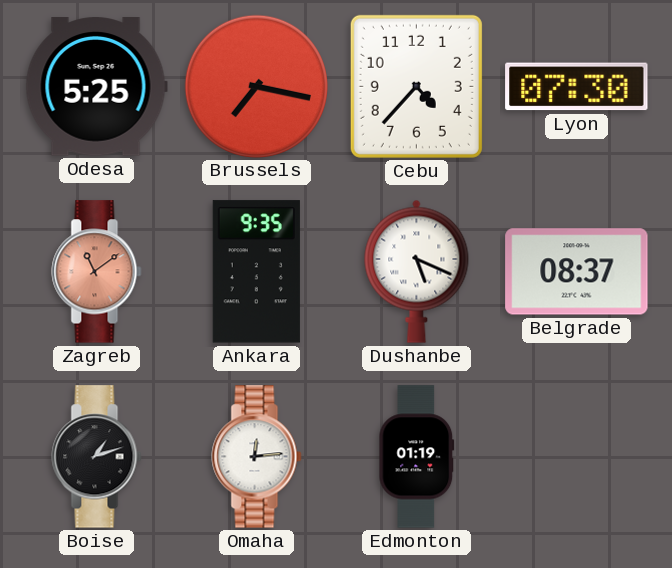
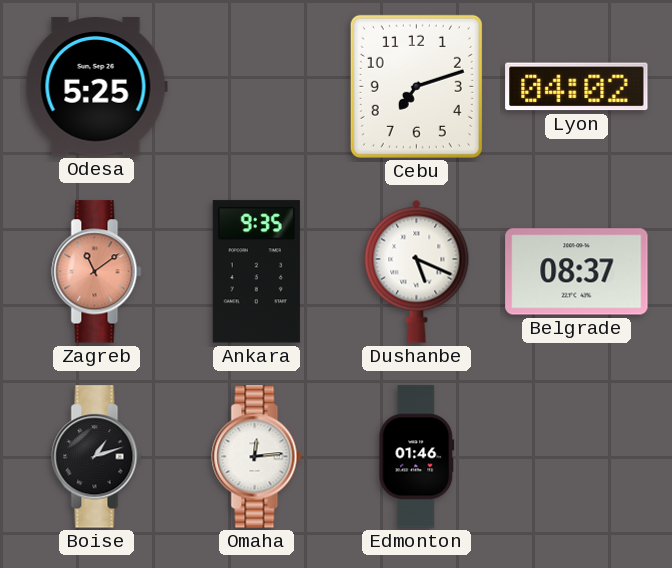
Brussels: 7:17 -> none
Cebu: 4:37 -> 7:12
Lyon: 07:30 -> 04:02
Edmonton: 01:19 -> 01:46
